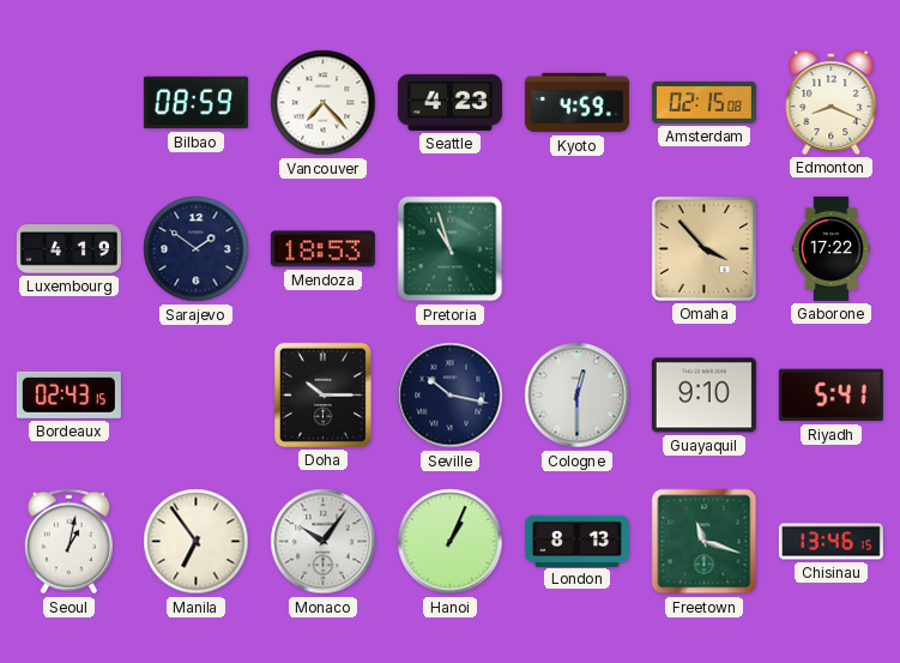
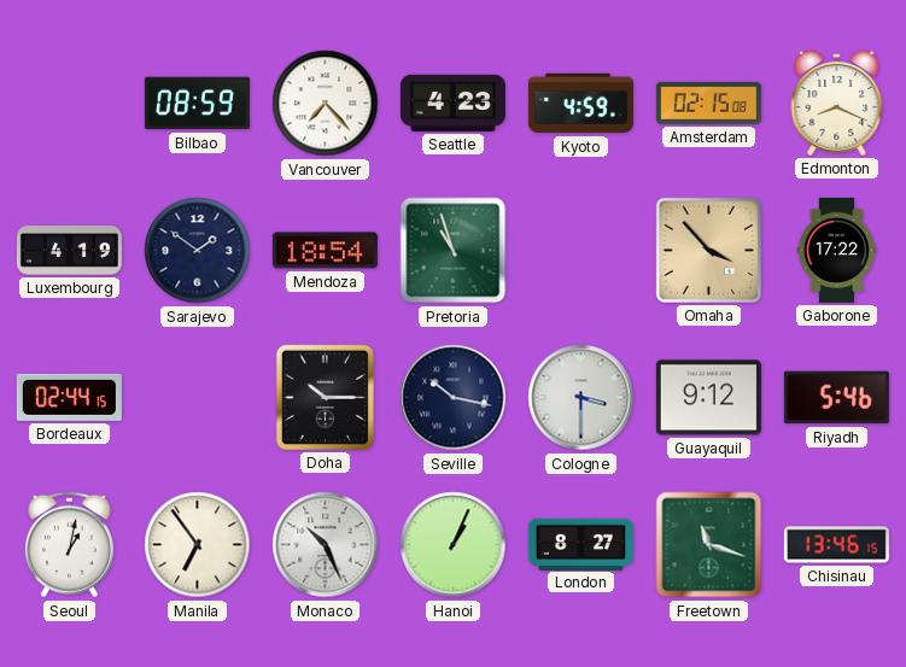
Mendoza: 18:53 -> 18:54
Bordeaux: 02:43 -> 02:44
Cologne: 12:30 -> 3:30
Guayaquil: 9:10 -> 9:12
Riyadh: 5:41 -> 5:46
Monaco: 10:06 -> 10:26
London: 8:13 -> 8:27
